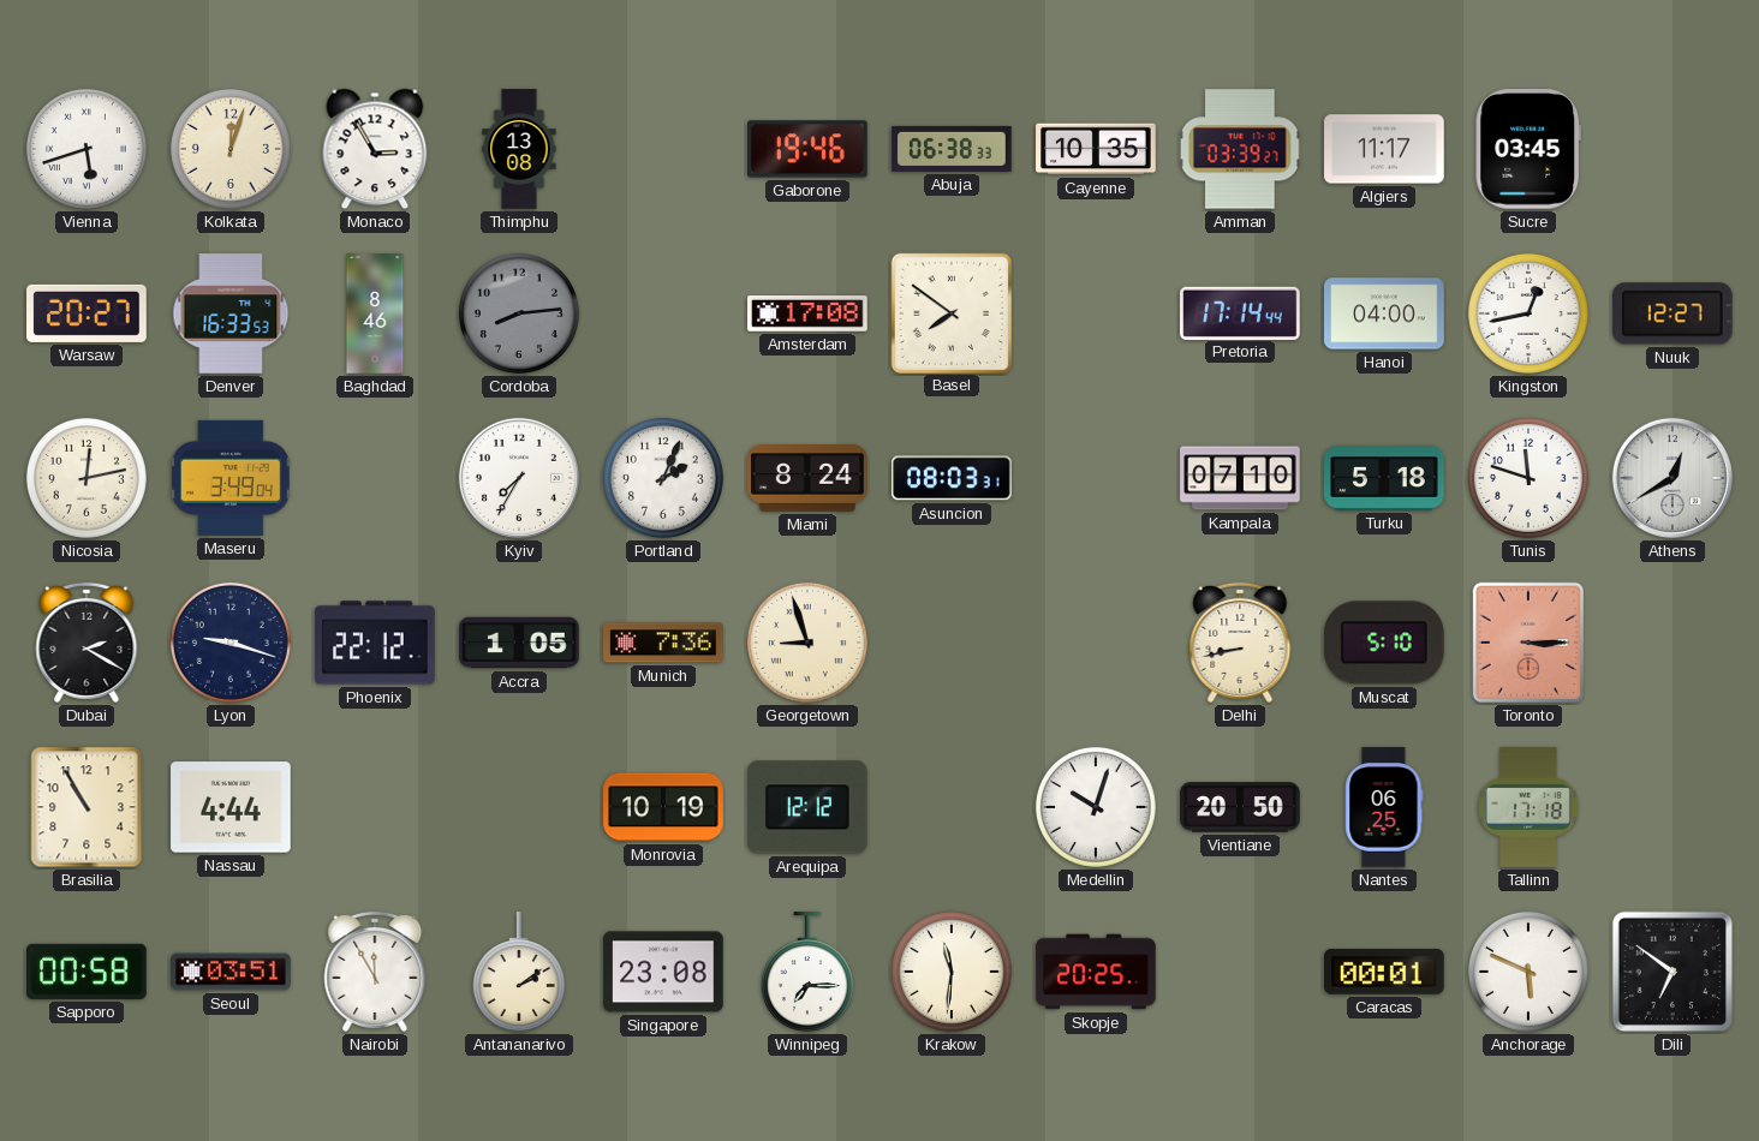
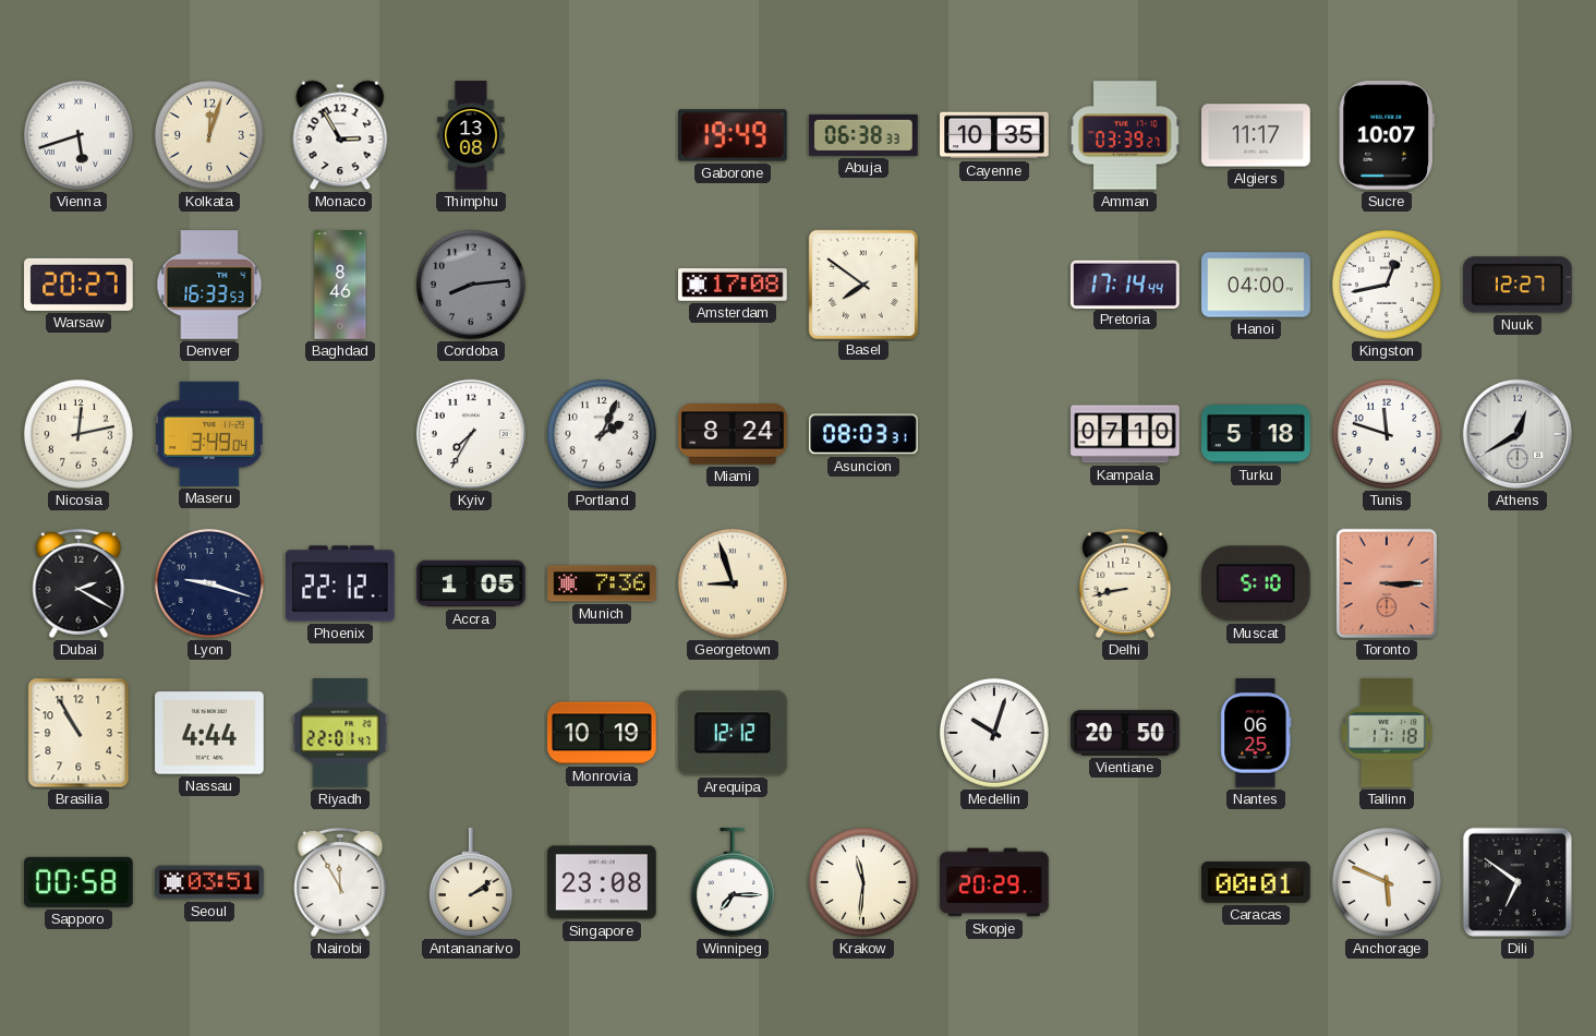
Gaborone: 19:46 -> 19:49
Sucre: 03:45 -> 10:07
Riyadh: none -> 22:01
Skopje: 20:25 -> 20:29
